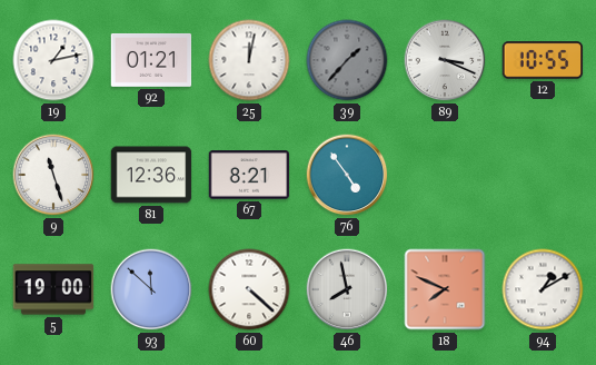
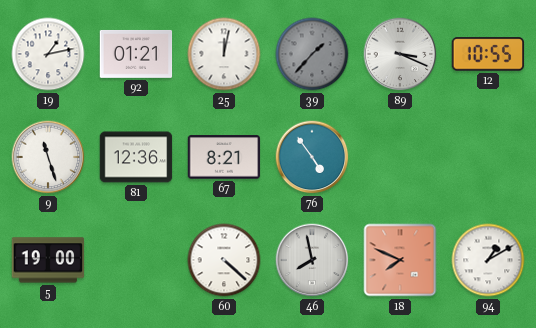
93: 11:52 -> none
